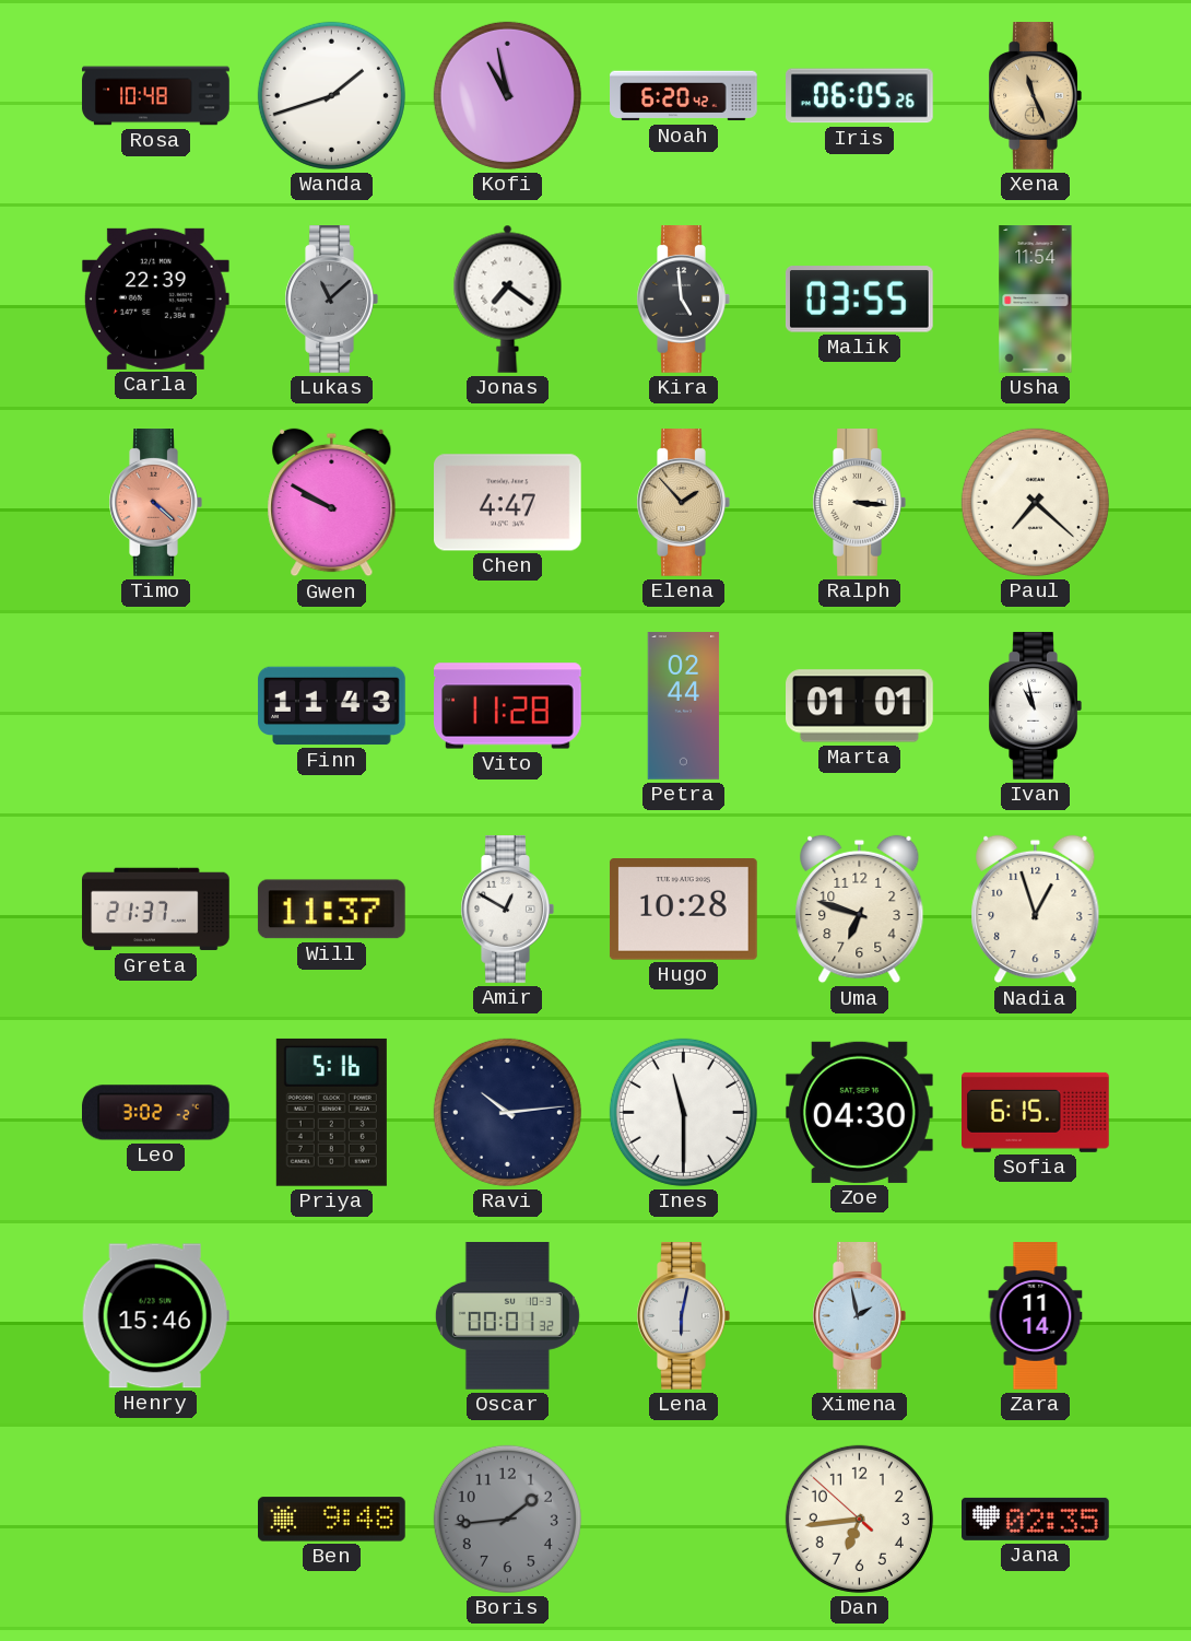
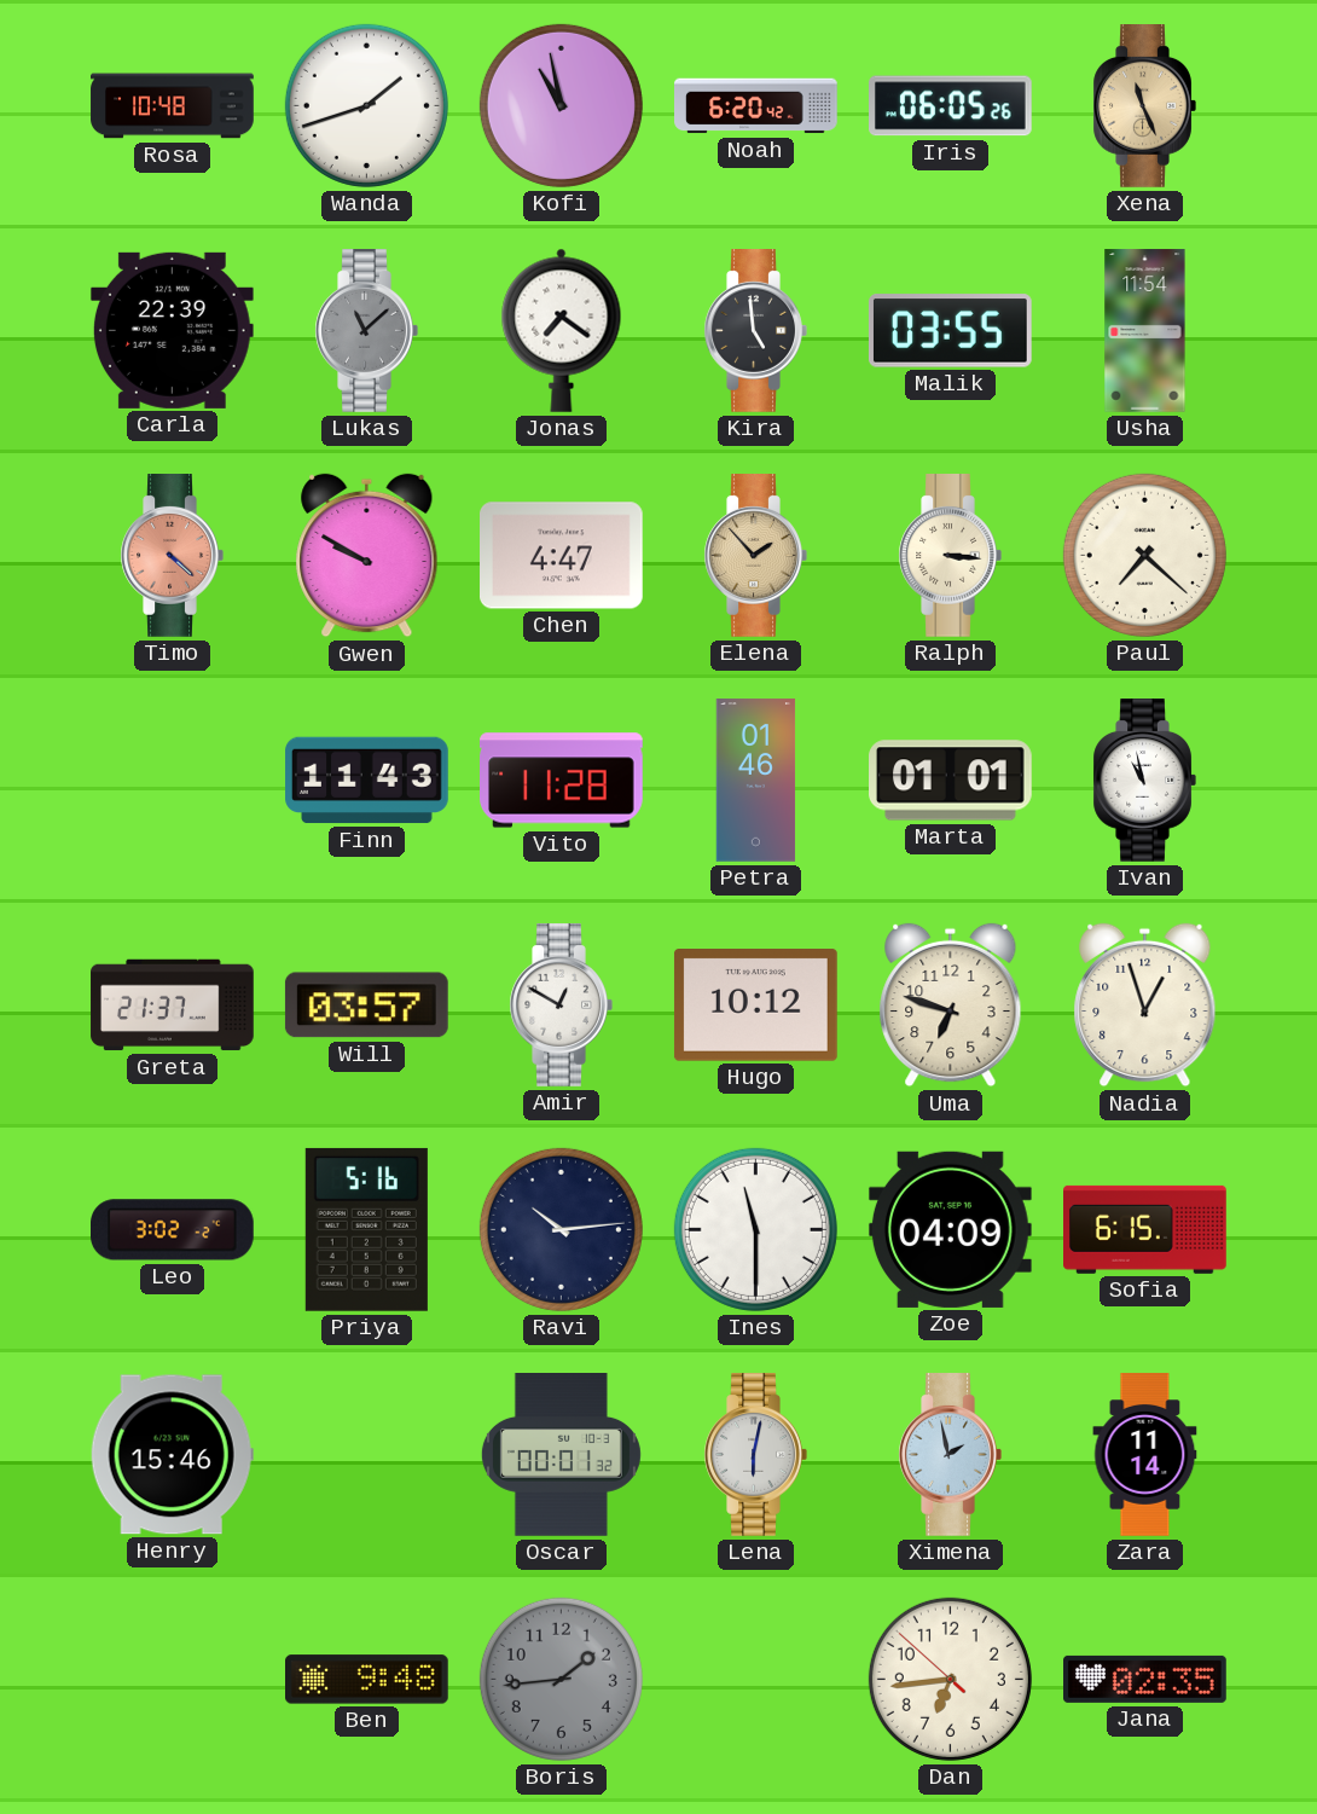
Petra: 02:44 -> 01:46
Will: 11:37 -> 03:57
Hugo: 10:28 -> 10:12
Zoe: 04:30 -> 04:09
